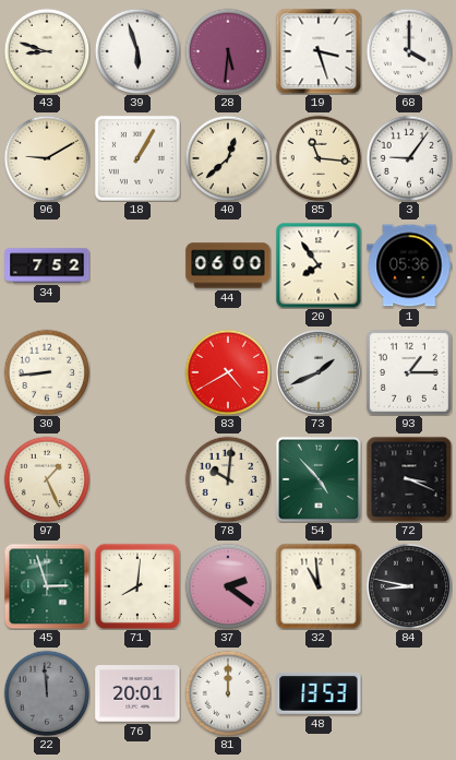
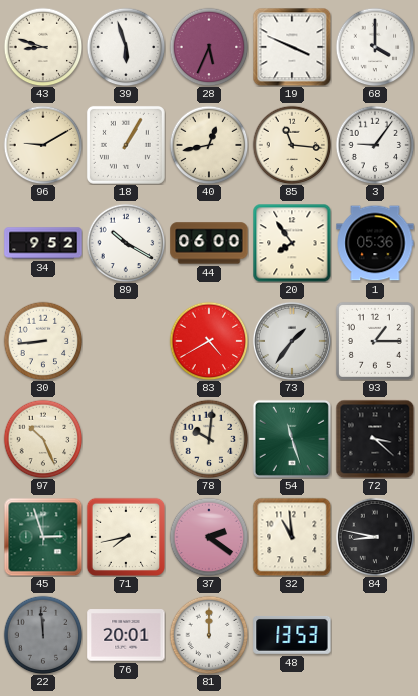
28: 5:31 -> 5:34
19: 3:27 -> 3:49
40: 12:38 -> 12:43
34: 7:52 -> 9:52
89: none -> 10:20
73: 1:41 -> 1:36
97: 1:26 -> 10:26
54: 4:53 -> 11:27
72: 3:19 -> 3:22
71: 8:01 -> 7:43
